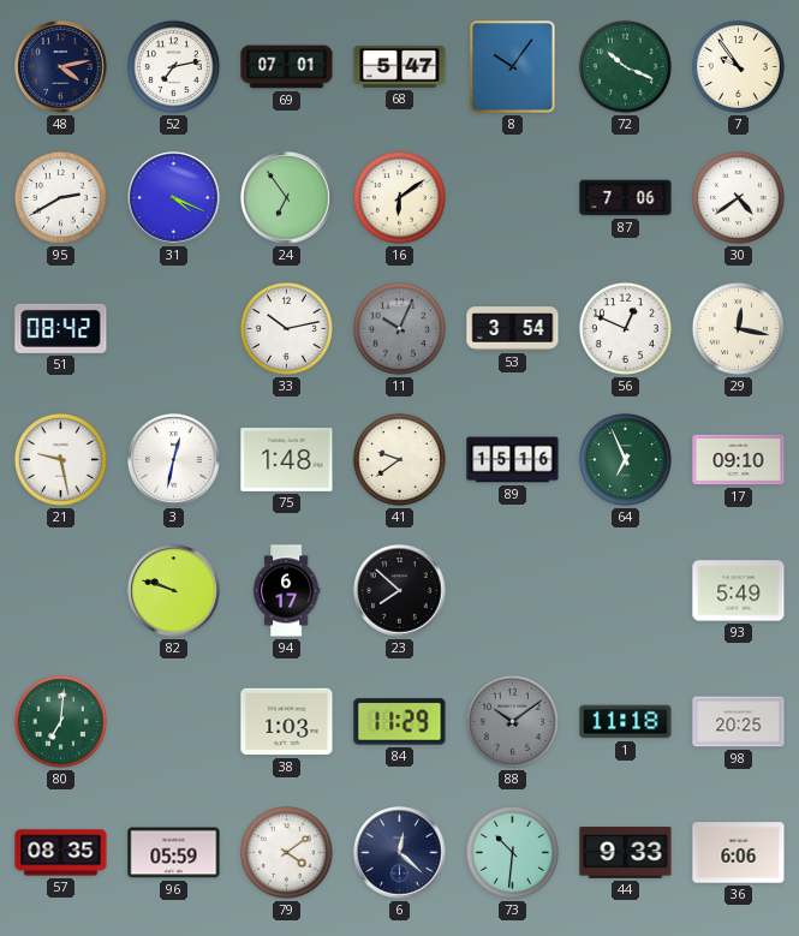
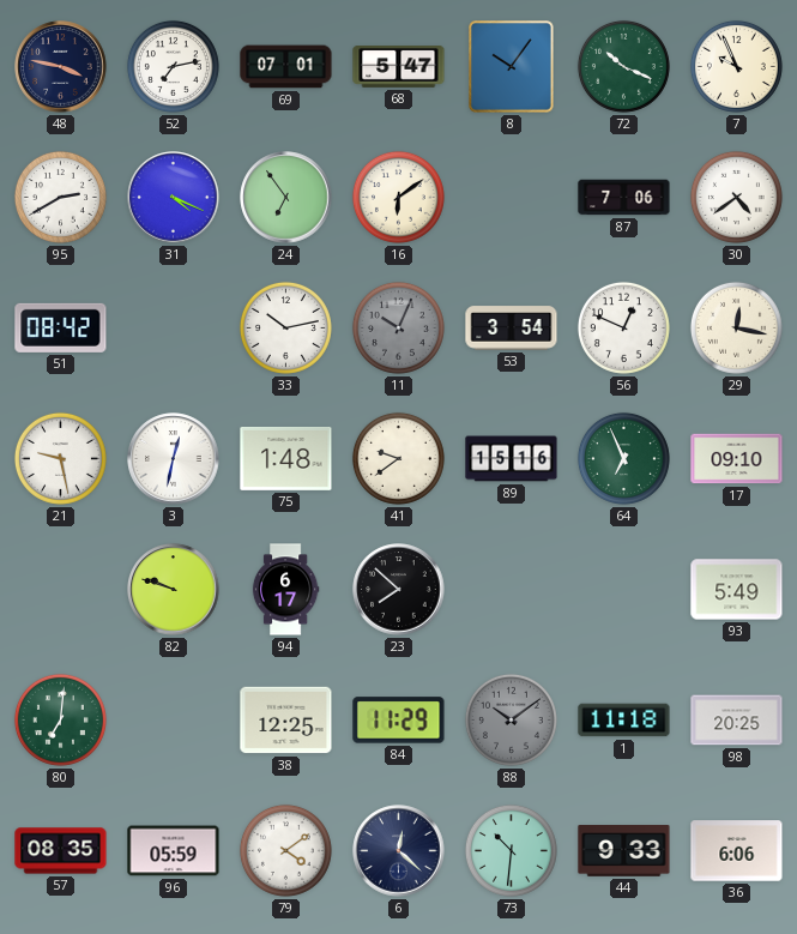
48: 4:13 -> 3:47
7: 9:54 -> 9:56
38: 1:03 -> 12:25
